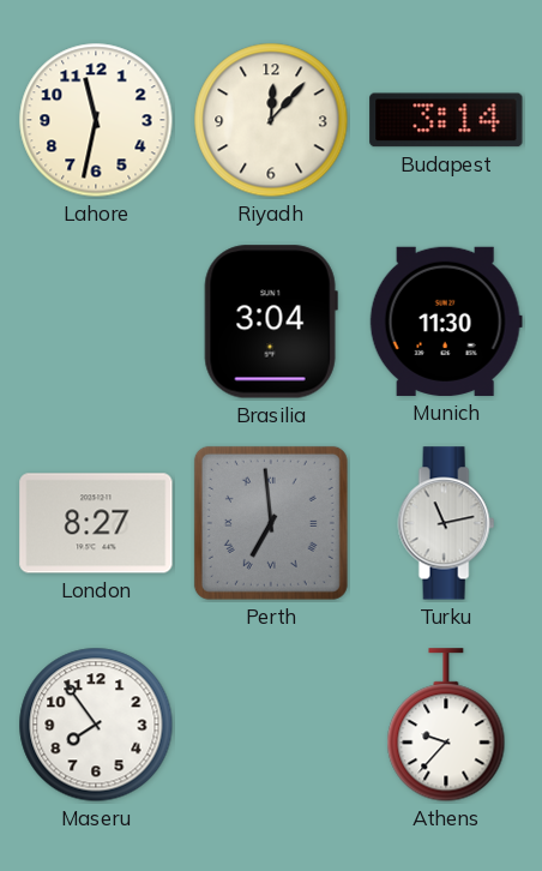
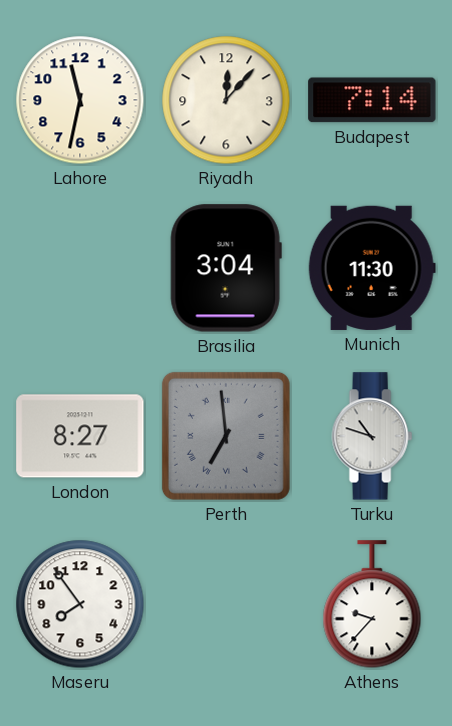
Budapest: 3:14 -> 7:14
Turku: 11:13 -> 10:48
